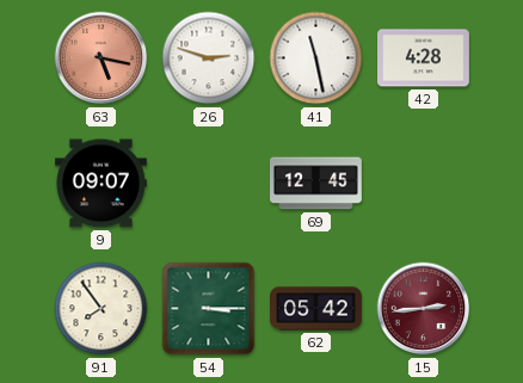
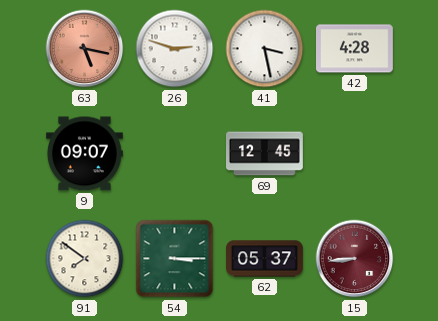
41: 11:28 -> 3:28
91: 7:54 -> 7:51
62: 05:42 -> 05:37
15: 2:44 -> 8:44
